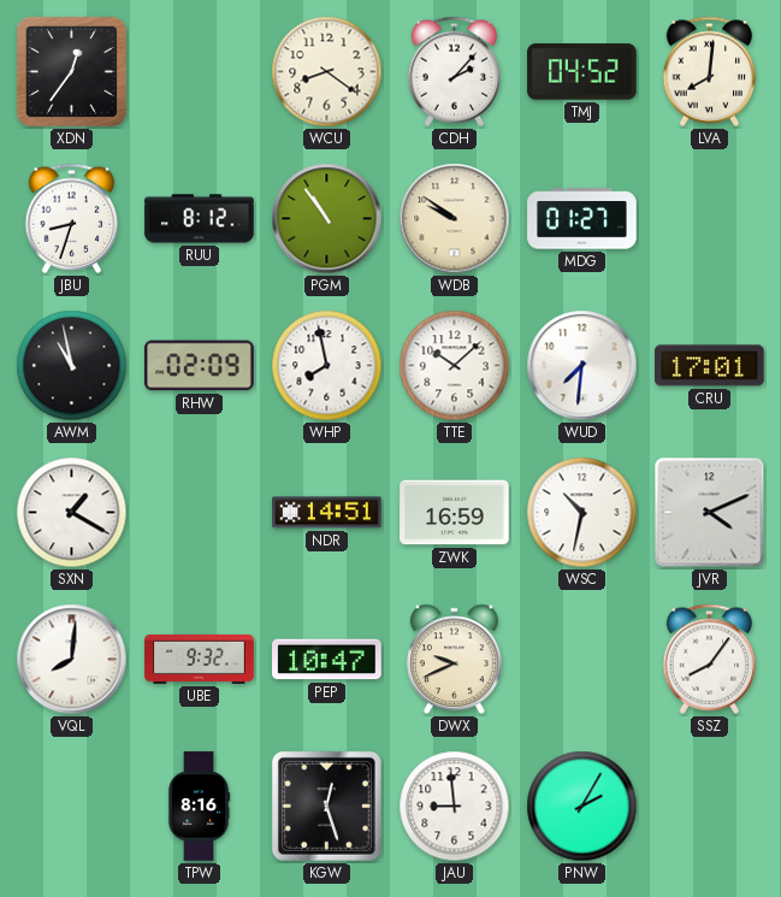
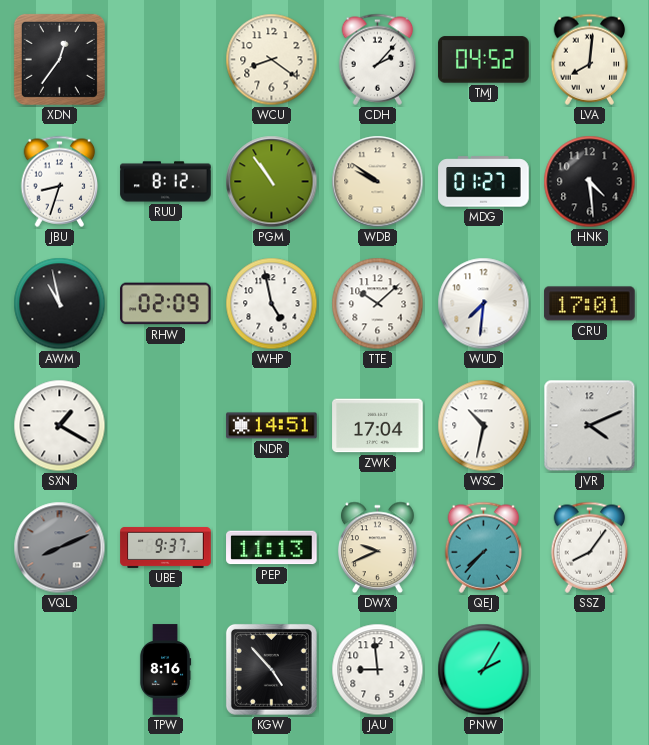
HNK: none -> 4:29
WHP: 7:58 -> 4:58
ZWK: 16:59 -> 17:04
VQL: 8:01 -> 8:11
VQL dial: white -> grey
UBE: 9:32 -> 9:37
PEP: 10:47 -> 11:13
QEJ: none -> 7:37
KGW: 12:27 -> 4:53
